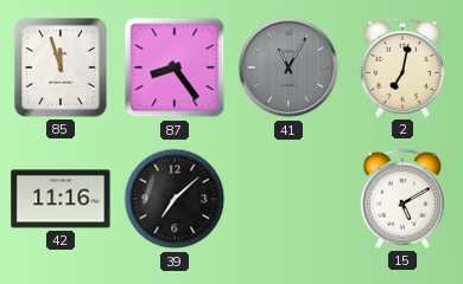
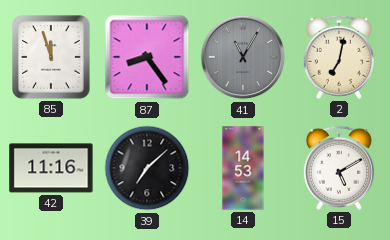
14: none -> 14:53
